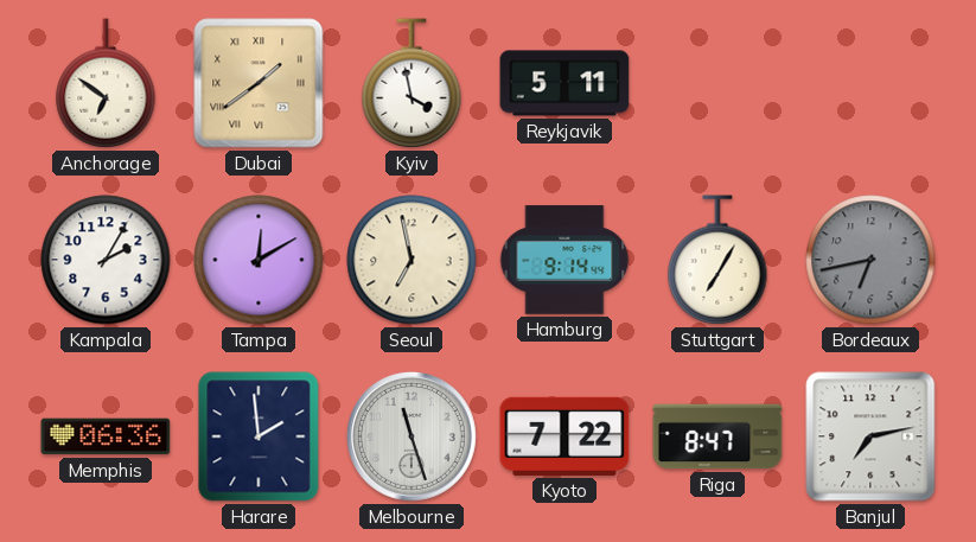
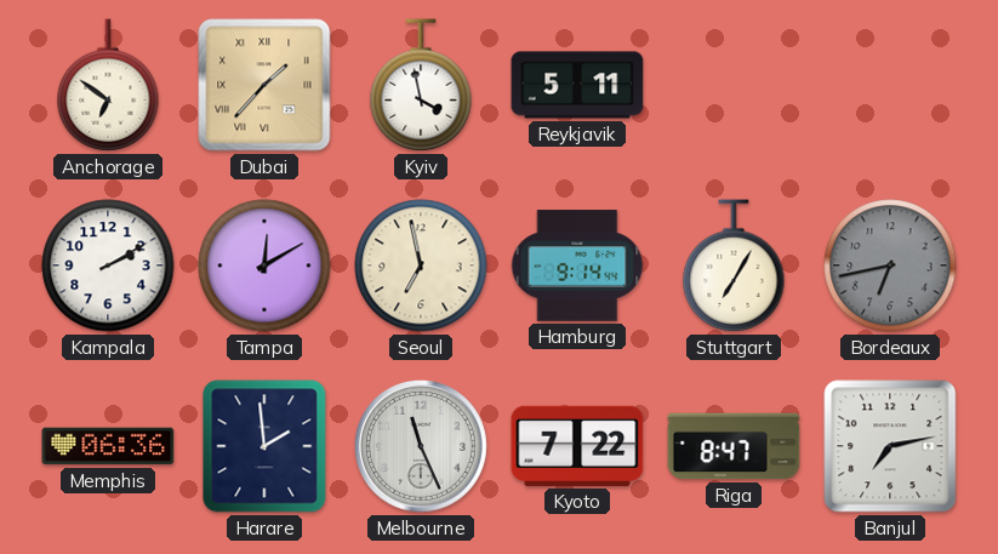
Dubai: 1:39 -> 1:37
Kampala: 2:05 -> 2:10
Melbourne: 11:27 -> 11:26
